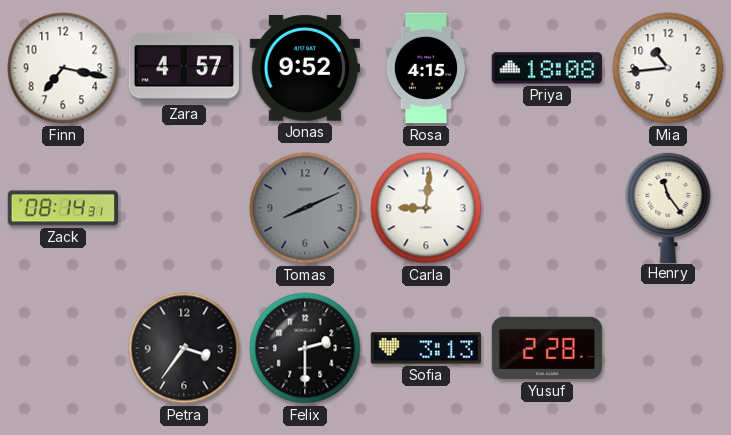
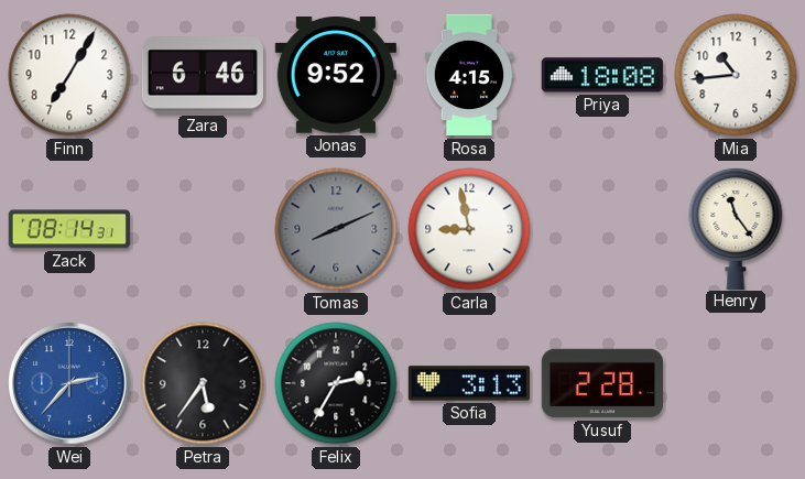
Finn: 7:17 -> 7:05
Zara: 4:57 -> 6:46
Carla: 9:01 -> 8:58
Wei: none -> 2:37
Petra: 3:36 -> 5:36
Felix: 2:30 -> 2:35
